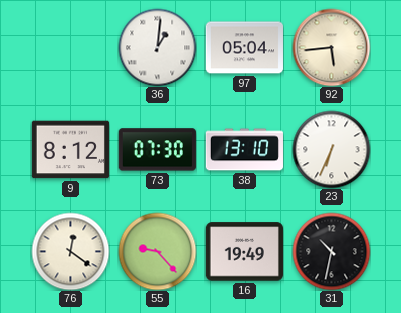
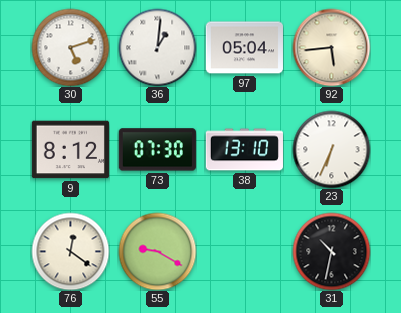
30: none -> 5:12
55: 9:23 -> 9:20
16: 19:49 -> none
